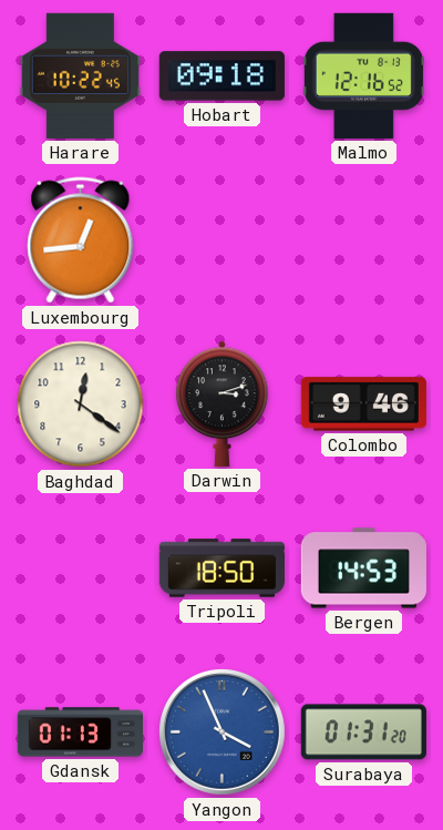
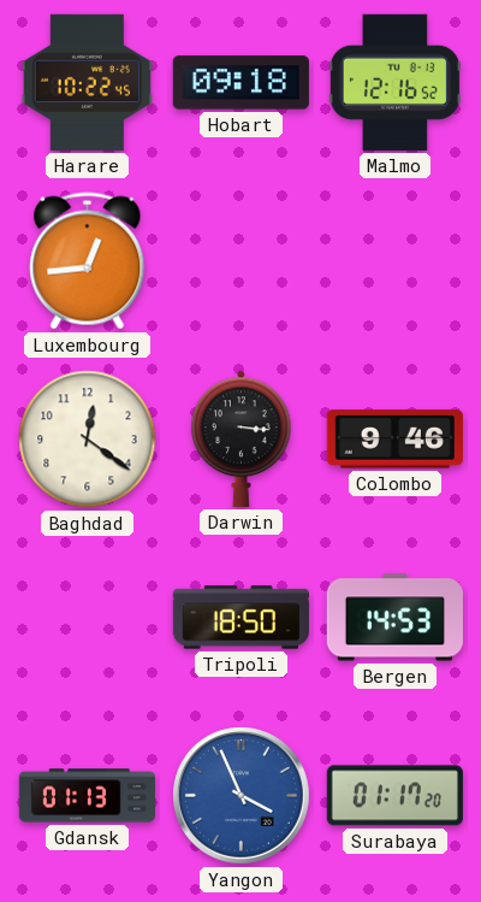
Darwin: 3:12 -> 3:16
Surabaya: 01:31 -> 01:17
